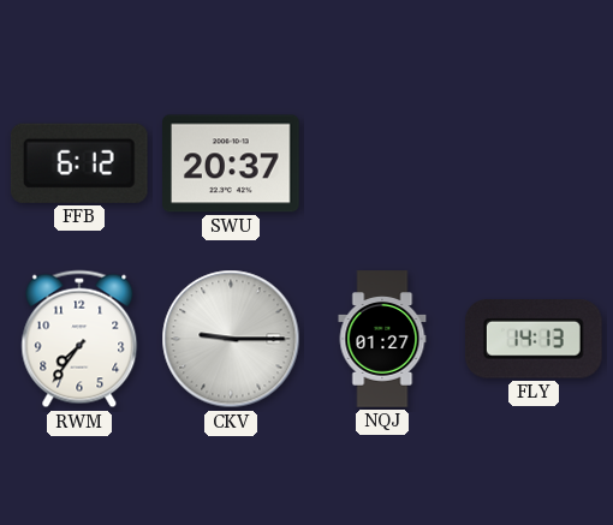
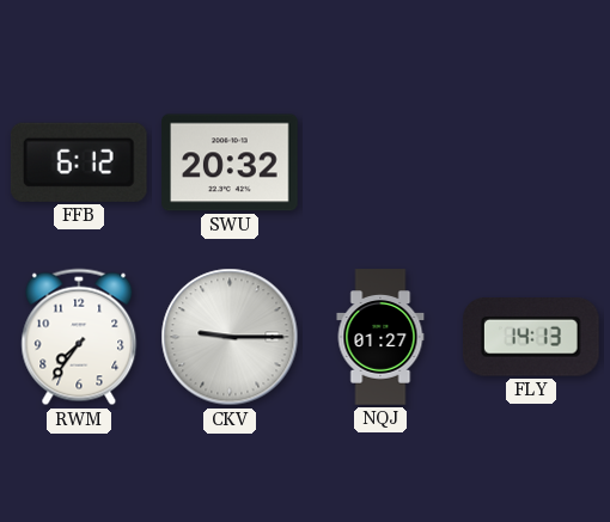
SWU: 20:37 -> 20:32
